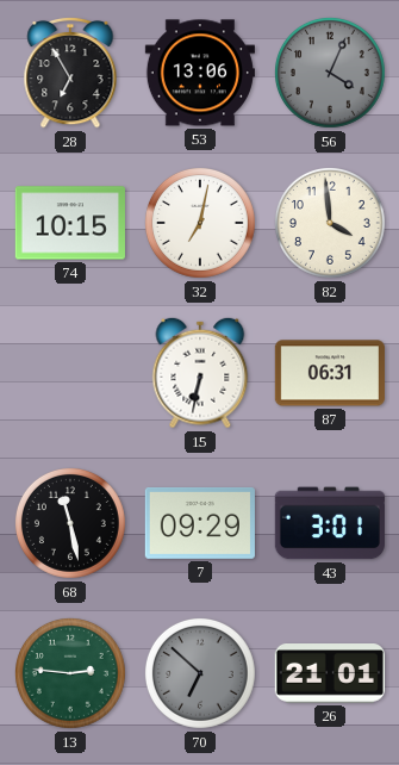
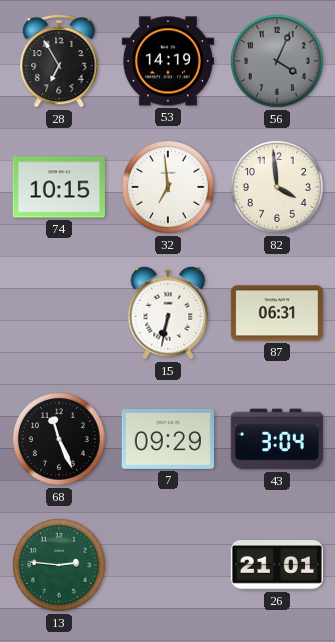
53: 13:06 -> 14:19
32: 7:02 -> 6:59
68: 11:28 -> 11:26
43: 3:01 -> 3:04
70: 6:52 -> none
